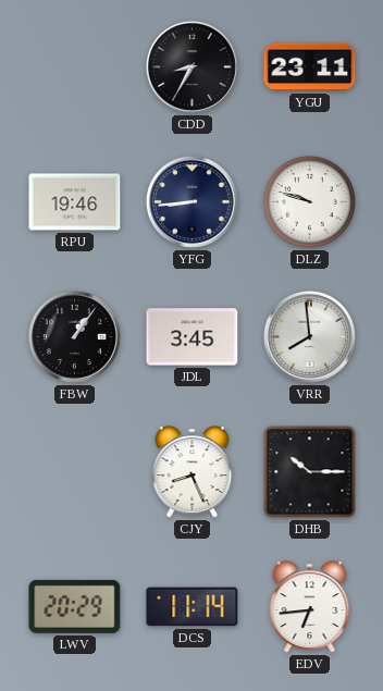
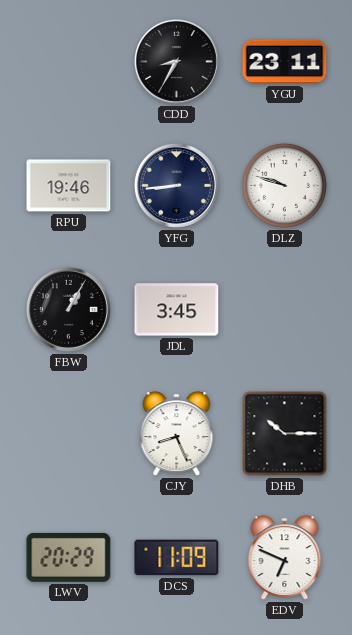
FBW: 1:06 -> 1:05
VRR: 7:59 -> none
DCS: 11:14 -> 11:09
EDV: 6:44 -> 6:49
